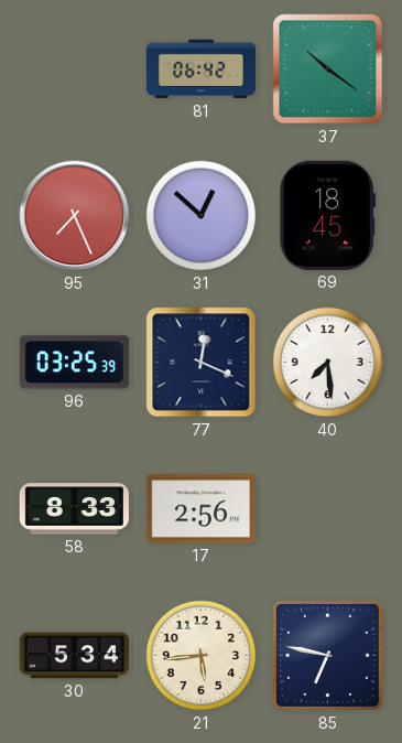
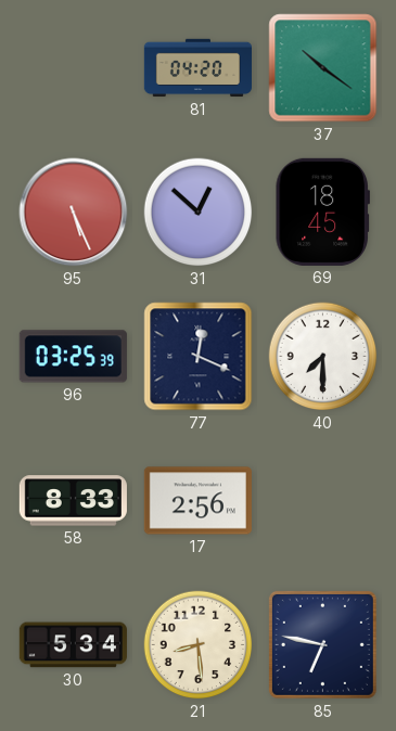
81: 06:42 -> 04:20
95: 7:26 -> 5:26
40: 7:29 -> 7:30
21: 5:44 -> 8:29
